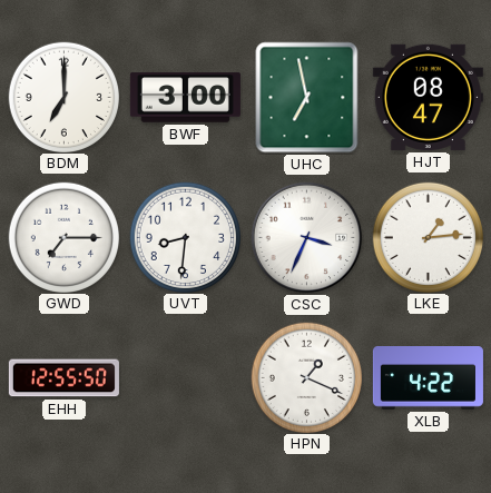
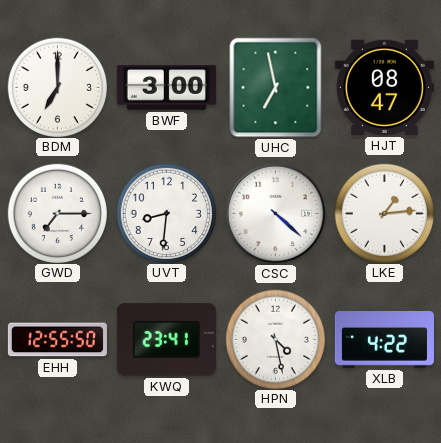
CSC: 3:34 -> 4:22
KWQ: none -> 23:41
HPN: 1:19 -> 4:28
